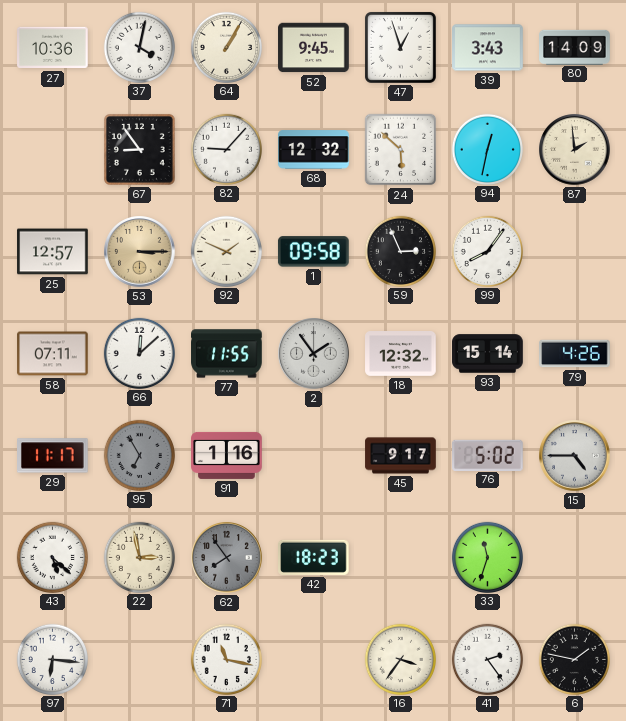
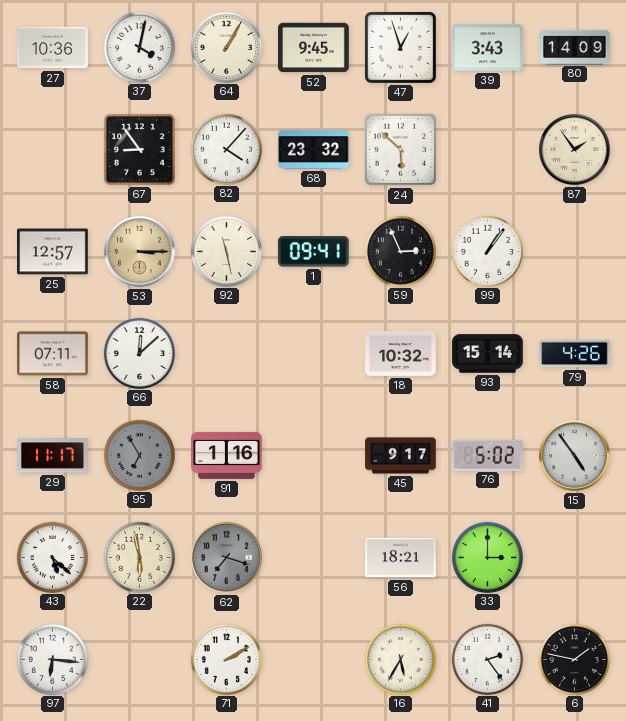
82: 9:07 -> 4:07
68: 12:32 -> 23:32
94: 12:32 -> none
87: 1:59 -> 1:54
92: 1:49 -> 11:28
1: 09:58 -> 09:41
99: 8:06 -> 1:06
77: 11:55 -> none
2: 1:54 -> none
18: 12:32 -> 10:32
15: 4:45 -> 4:54
22: 2:58 -> 5:58
62: 7:54 -> 7:18
42: 18:23 -> none
56: none -> 18:21
33: 11:33 -> 3:00
71: 11:17 -> 2:10
16: 3:36 -> 5:35
